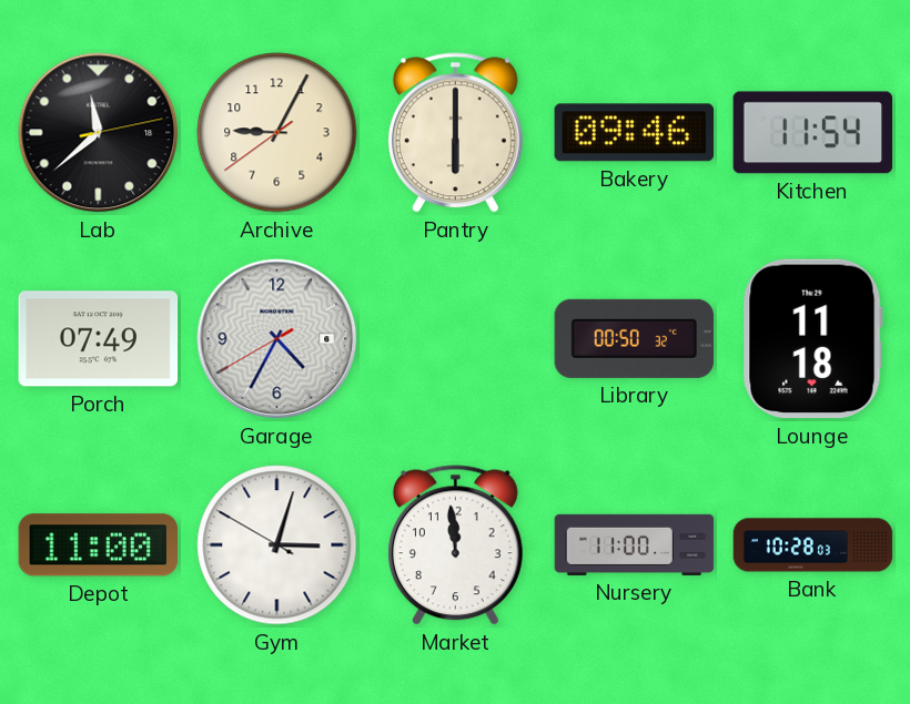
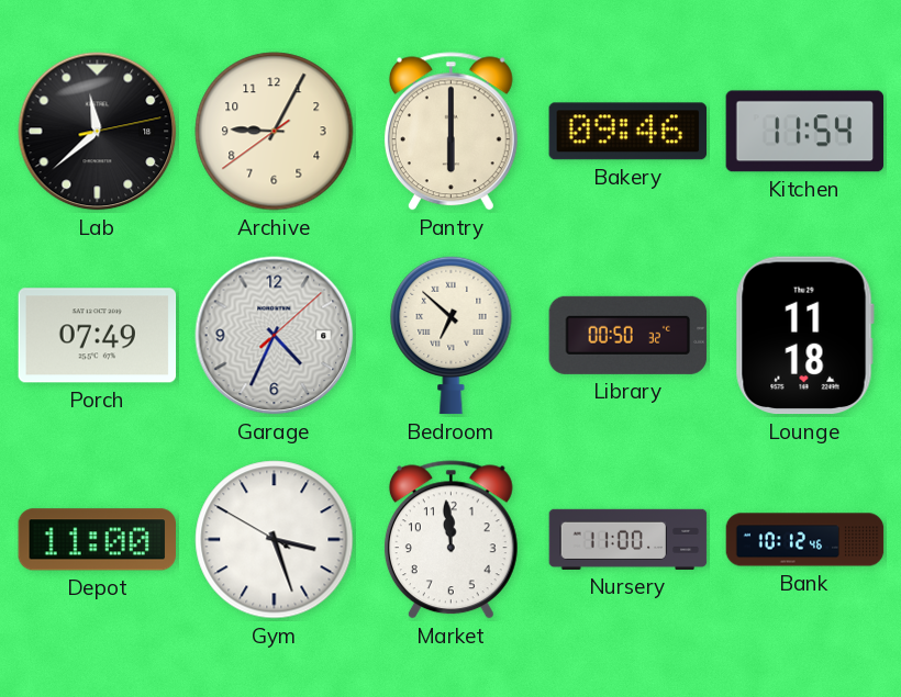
Garage: 4:34:40 -> 4:34:08
Bedroom: none -> 6:52
Gym: 3:02 -> 3:26
Bank: 10:28 -> 10:12
